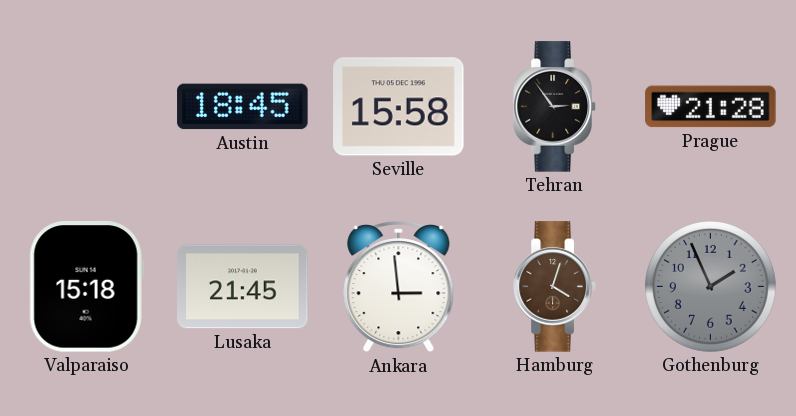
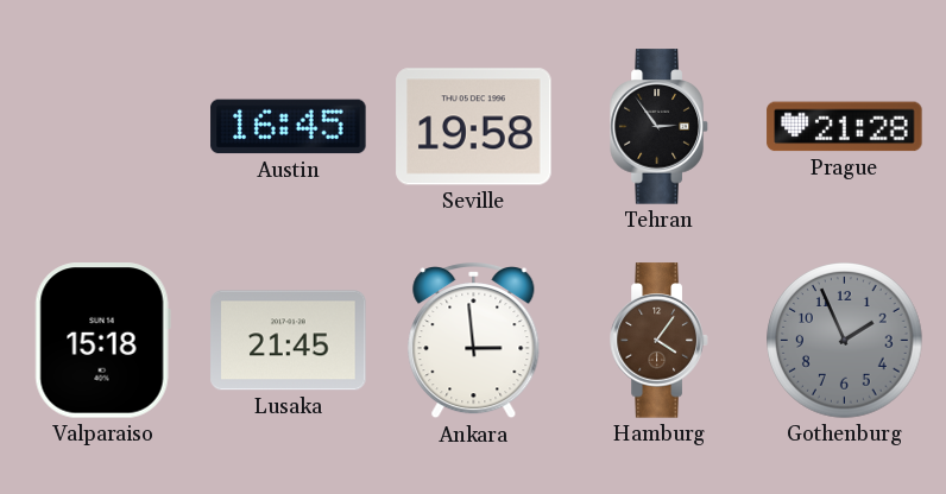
Austin: 18:45 -> 16:45
Seville: 15:58 -> 19:58
Hamburg: 4:03 -> 4:06
